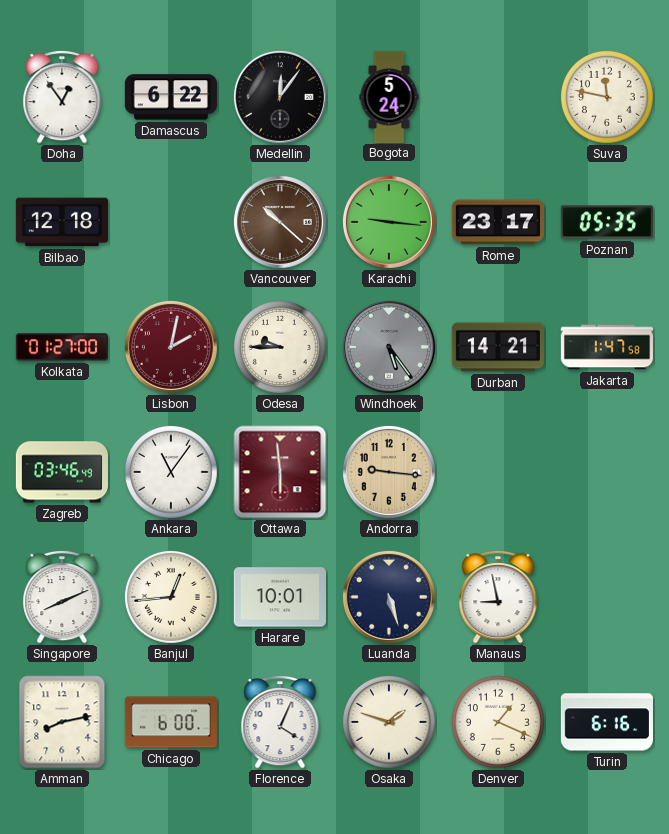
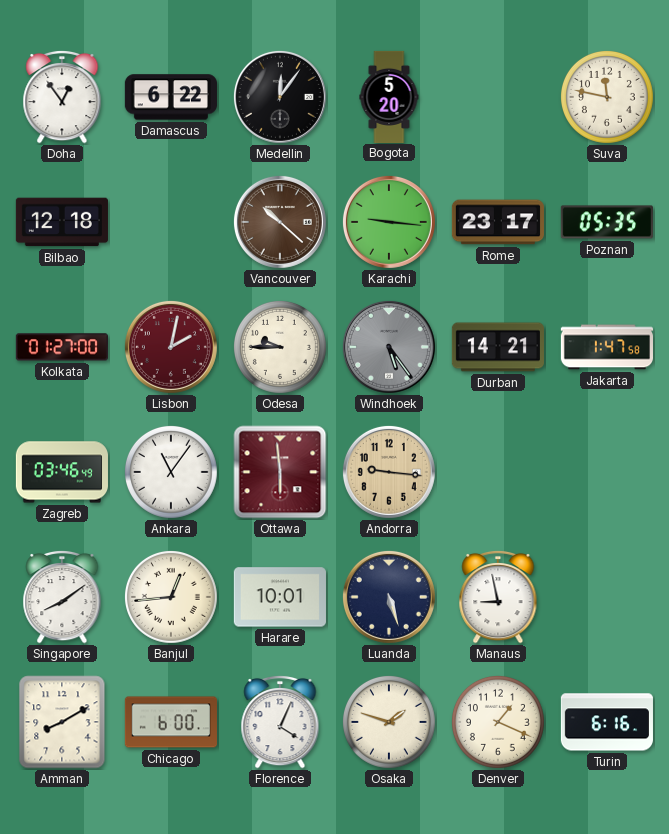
Bogota: 5:24 -> 5:20
Singapore: 8:11 -> 8:09
Amman: 8:13 -> 8:10
